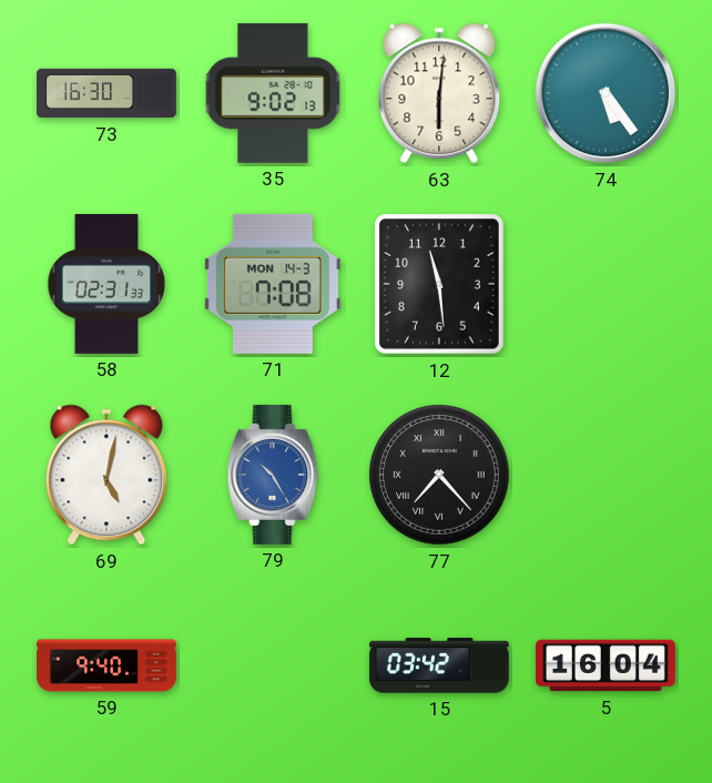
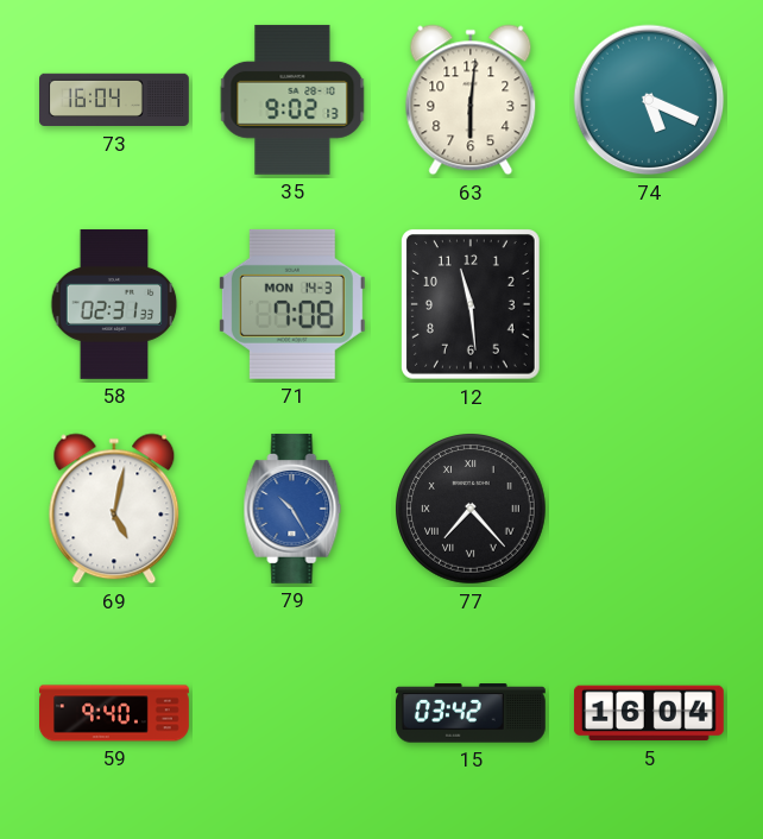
73: 16:30 -> 16:04
74: 5:24 -> 5:19
